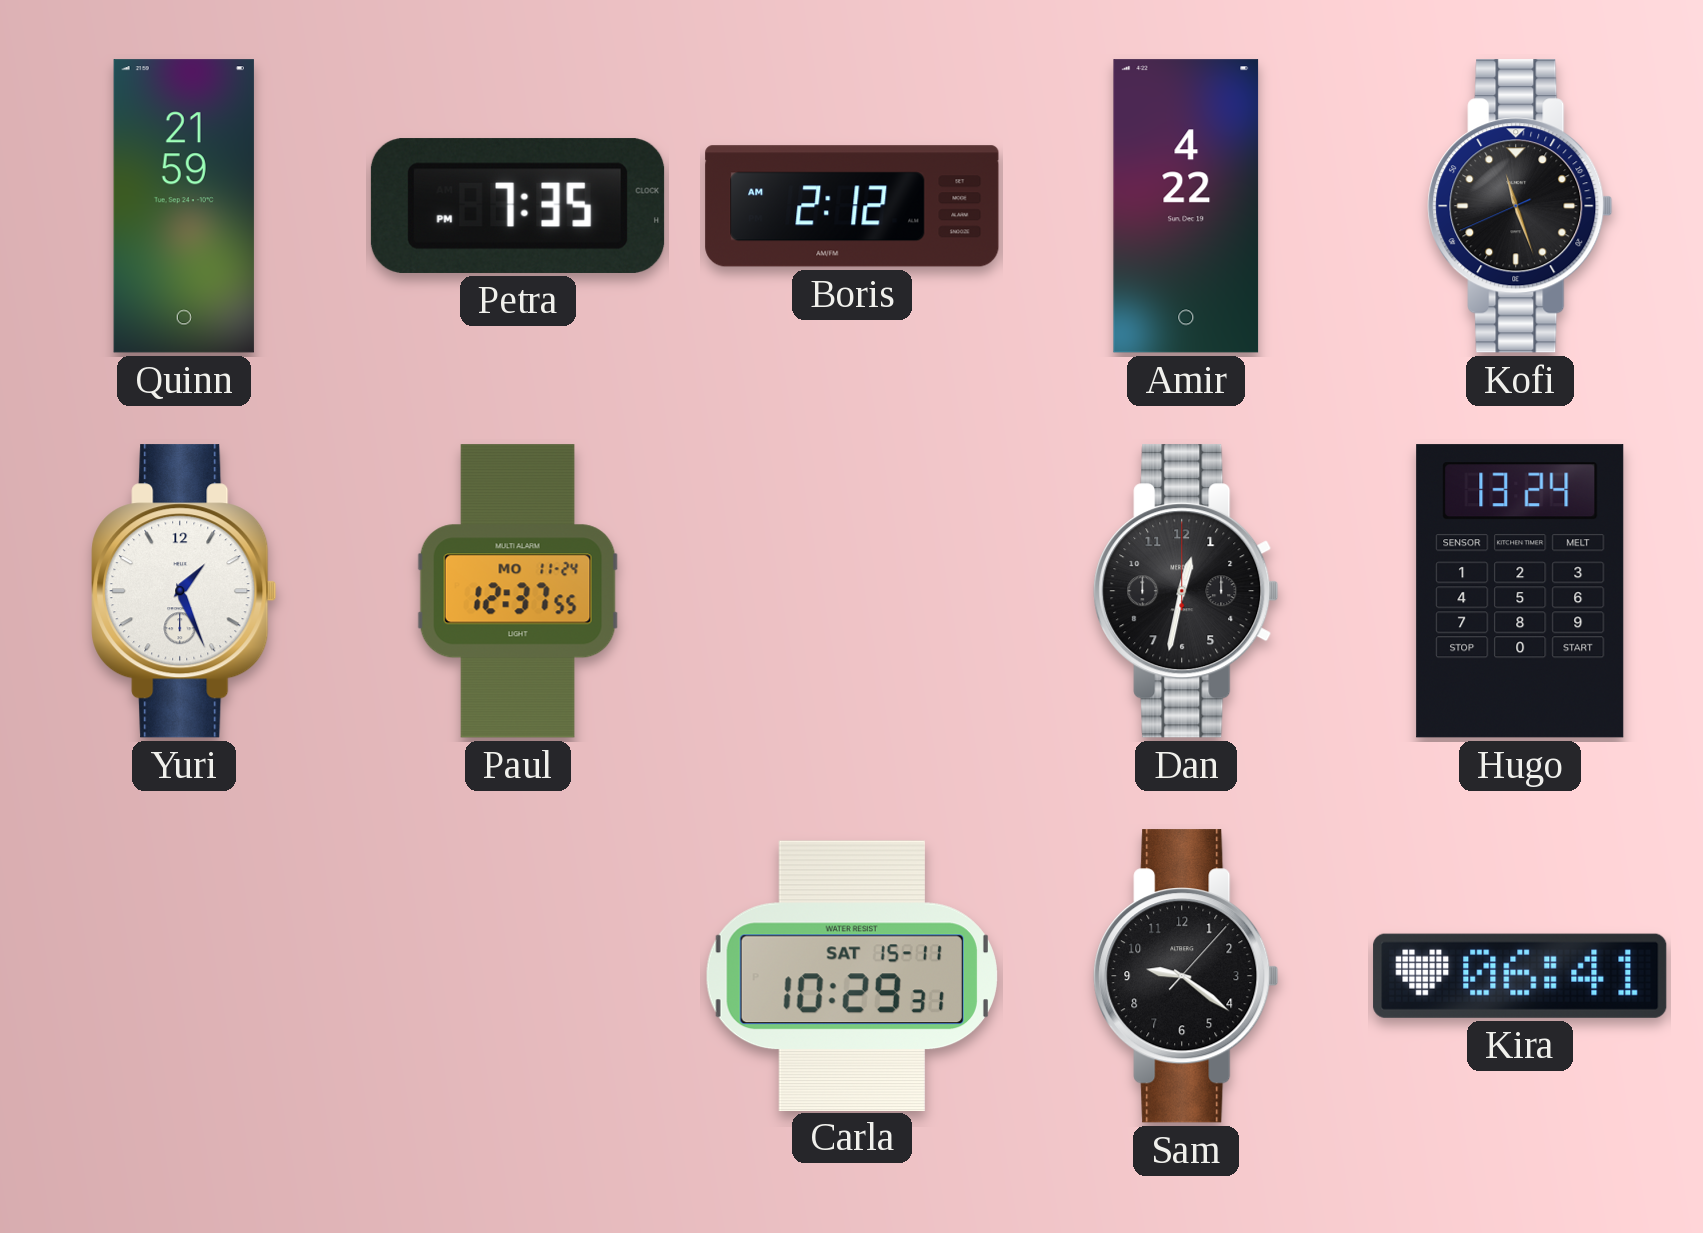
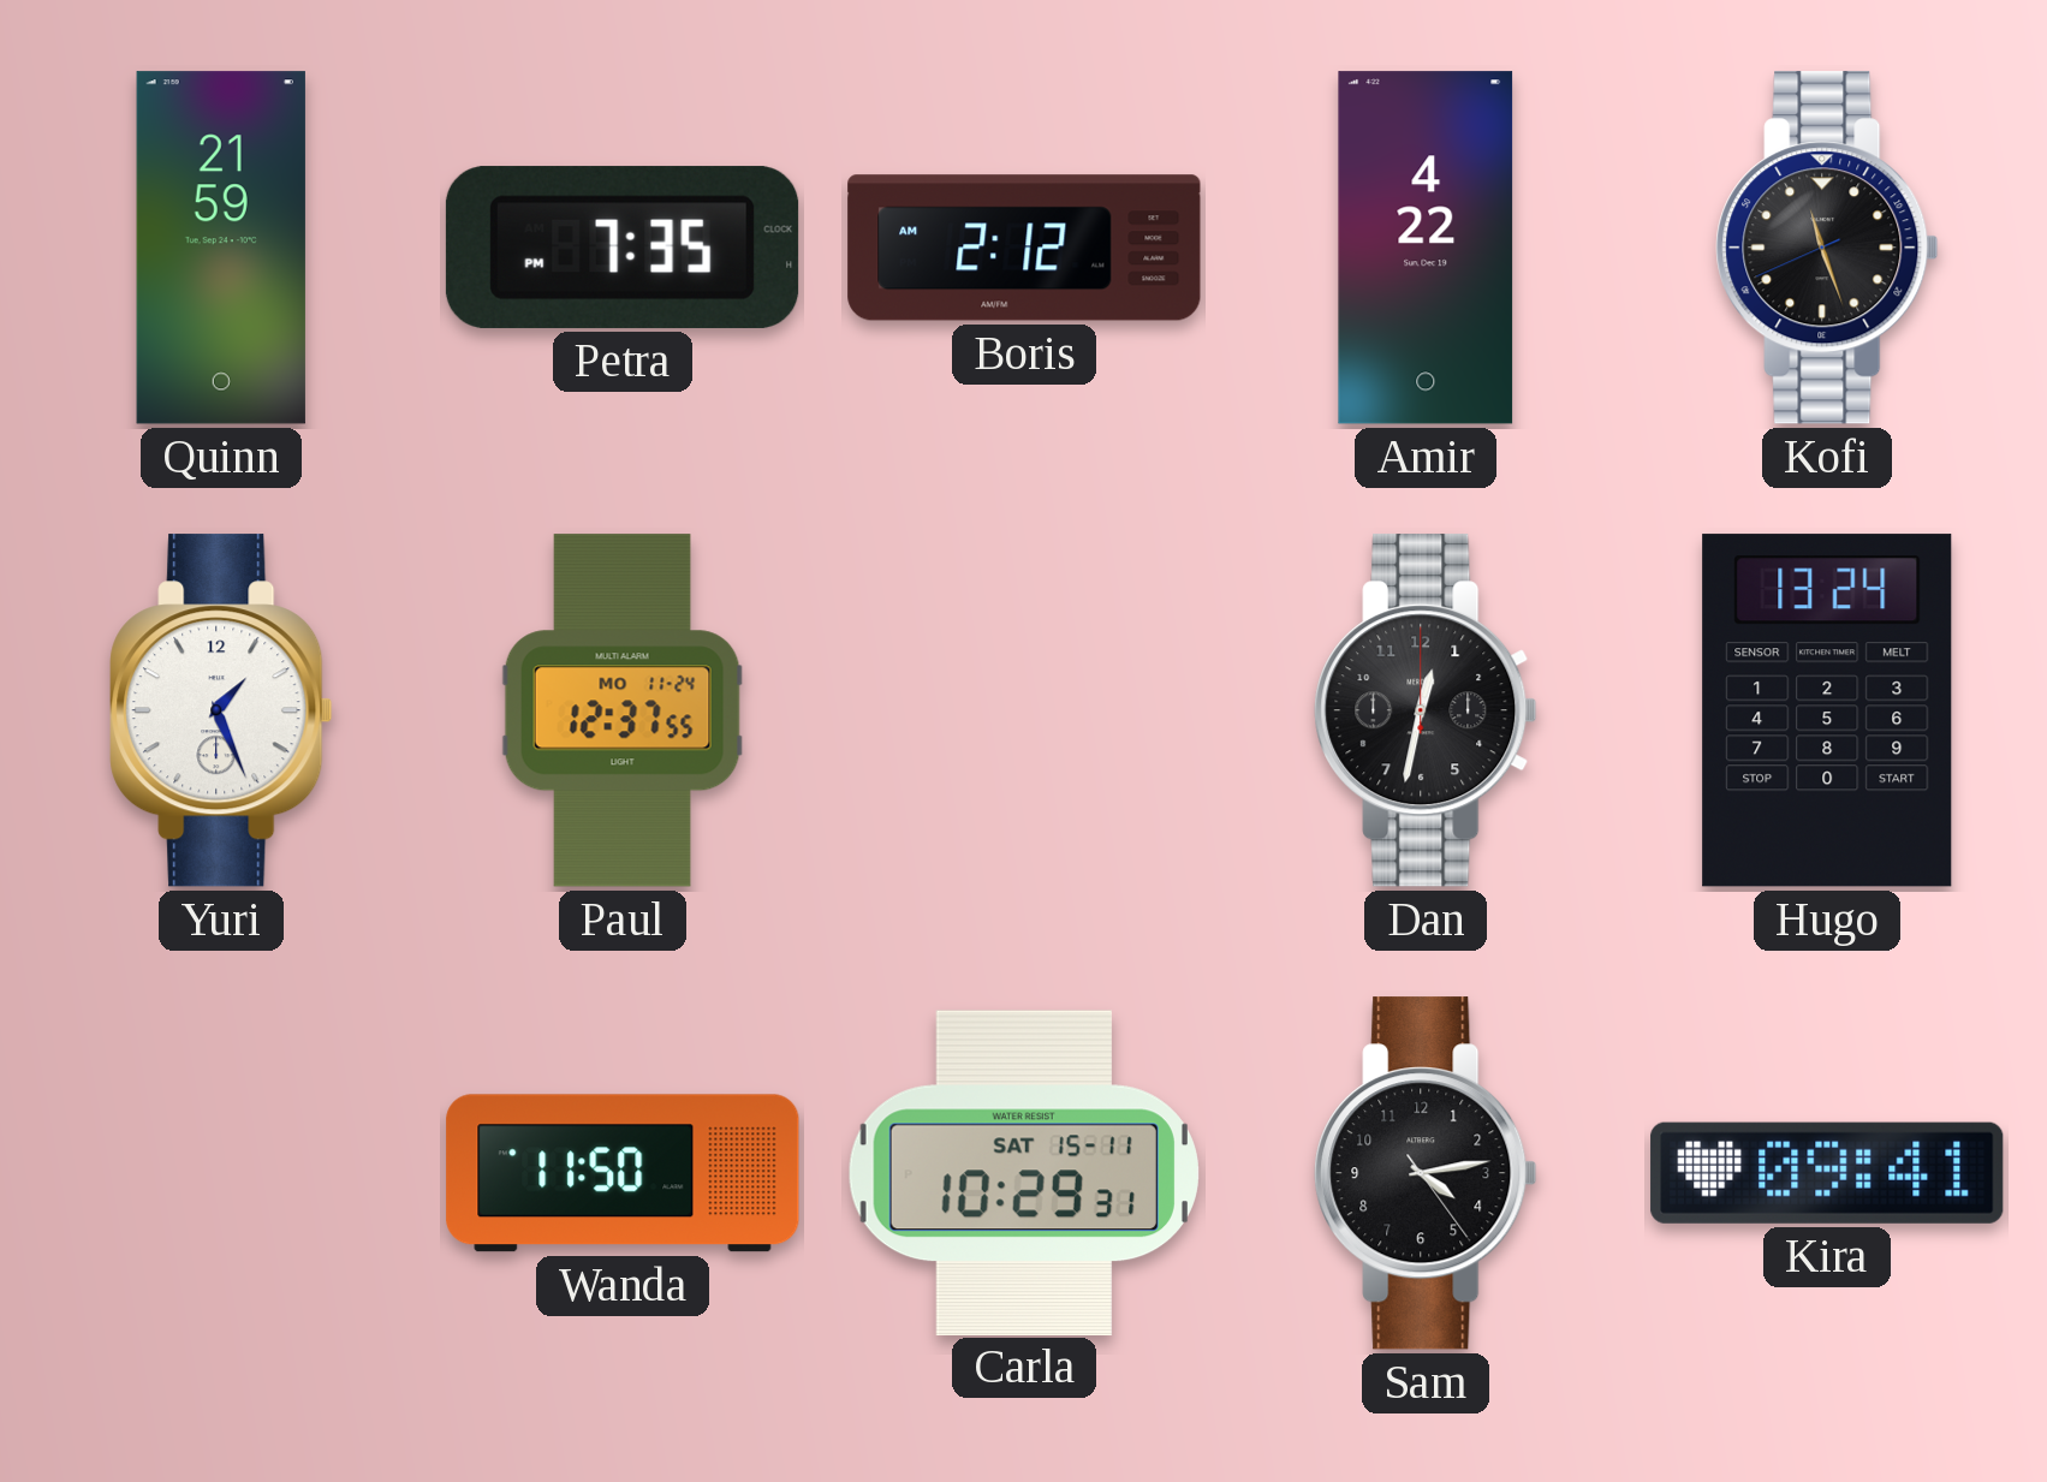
Wanda: none -> 11:50
Sam: 9:21 -> 4:13
Kira: 06:41 -> 09:41
